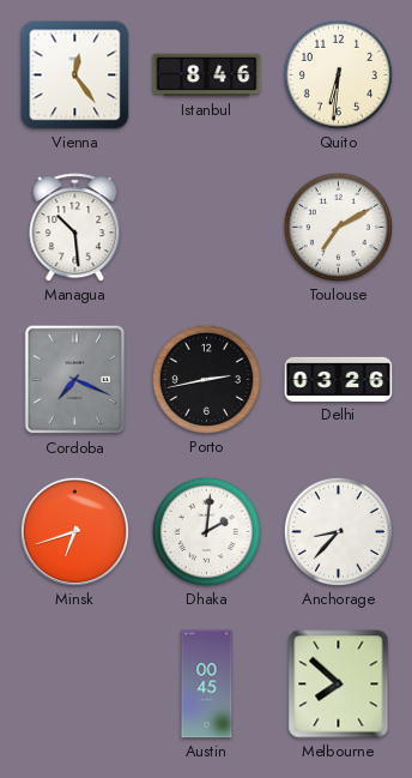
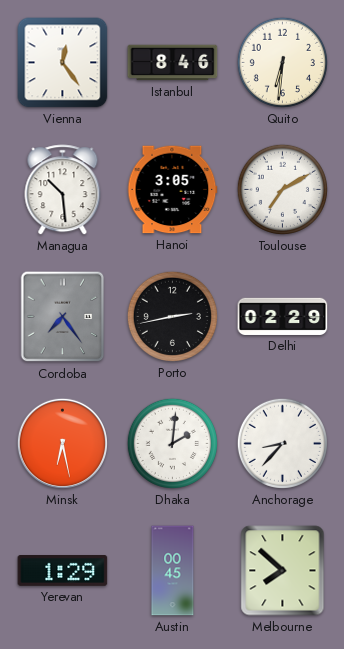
Hanoi: none -> 3:05
Cordoba: 7:19 -> 7:24
Delhi: 03:26 -> 02:29
Minsk: 6:42 -> 6:28
Yerevan: none -> 1:29
